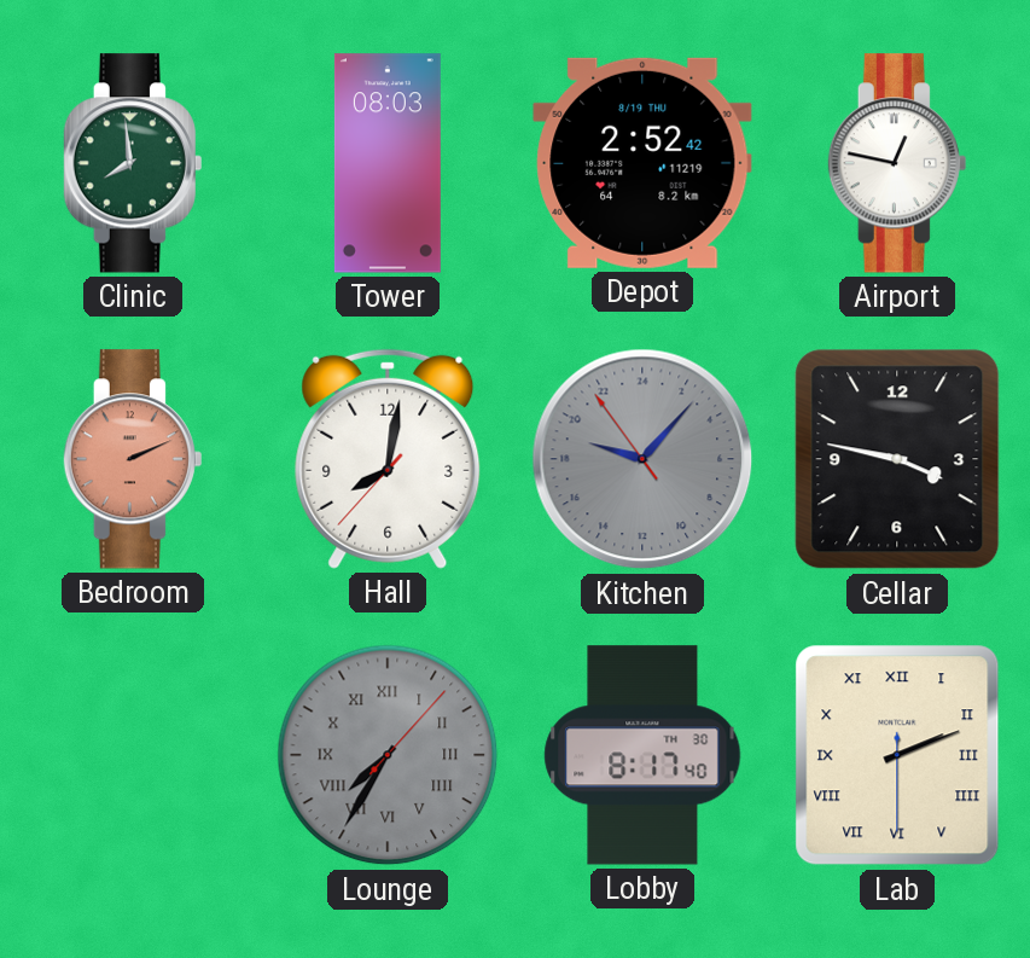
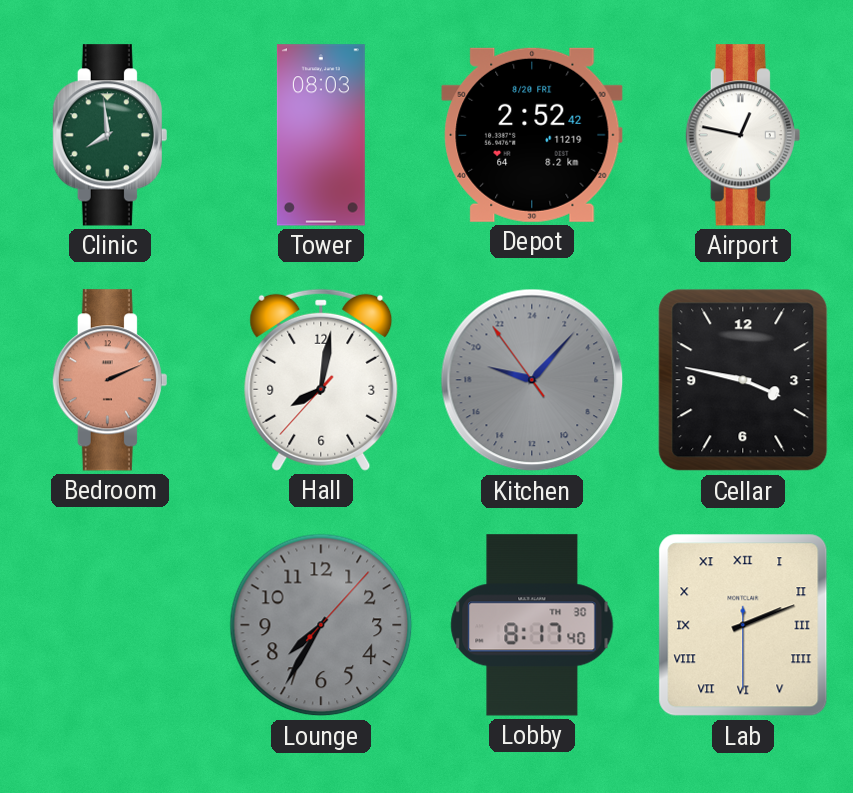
Depot date: 8/19 THU -> 8/20 FRI
Lounge numerals: Roman -> Arabic
